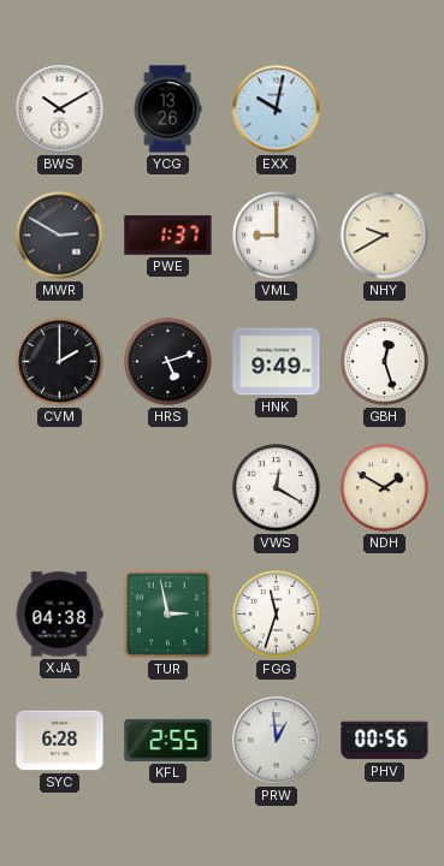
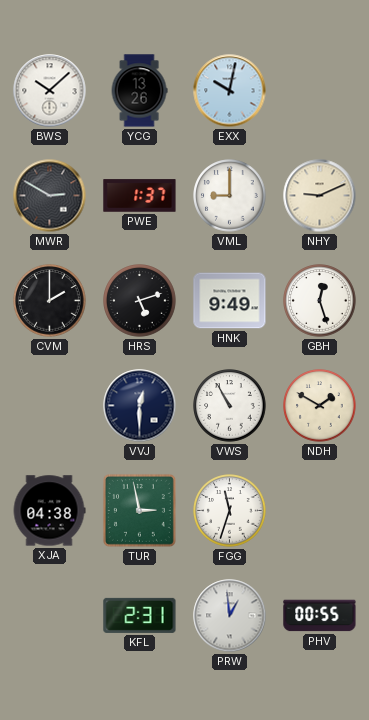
BWS: 10:10 -> 10:08
NHY: 9:40 -> 9:11
VVJ: none -> 12:30
VWS: 12:20 -> 10:55
SYC: 6:28 -> none
KFL: 2:55 -> 2:31
PHV: 00:56 -> 00:55
